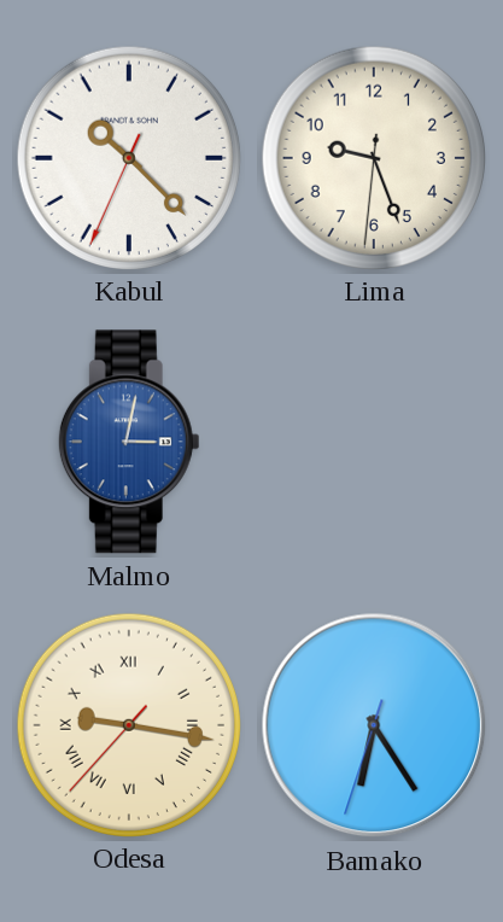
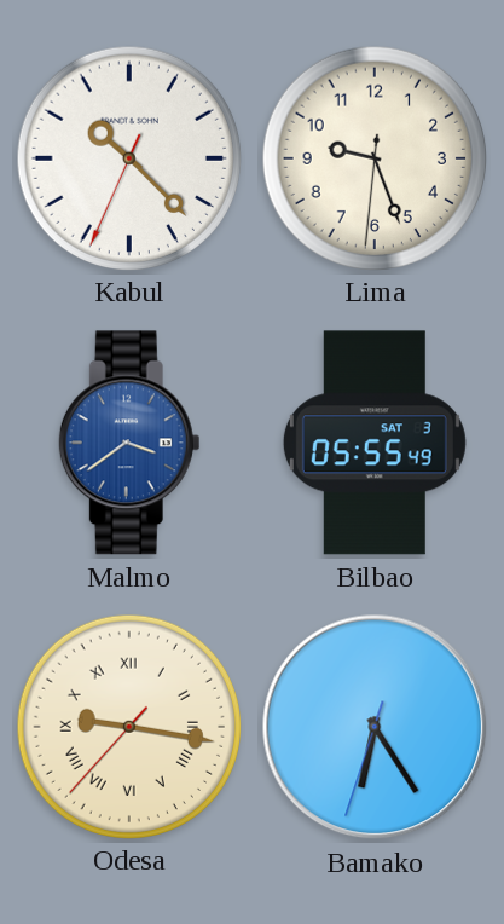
Malmo: 3:02 -> 3:39
Bilbao: none -> 05:55
